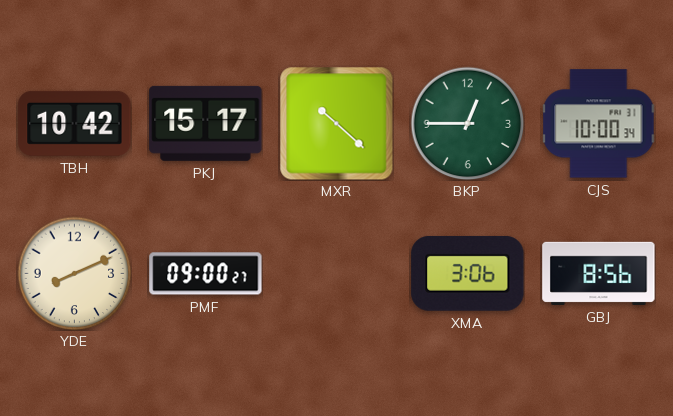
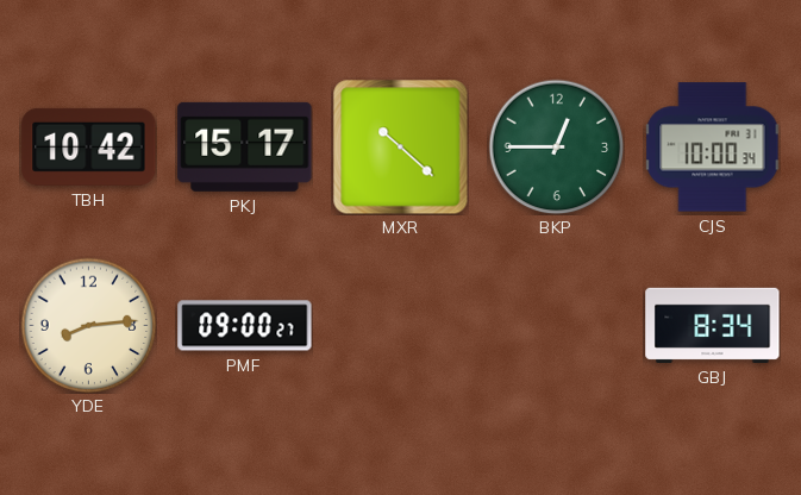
YDE: 8:11 -> 8:14
XMA: 3:06 -> none
GBJ: 8:56 -> 8:34
